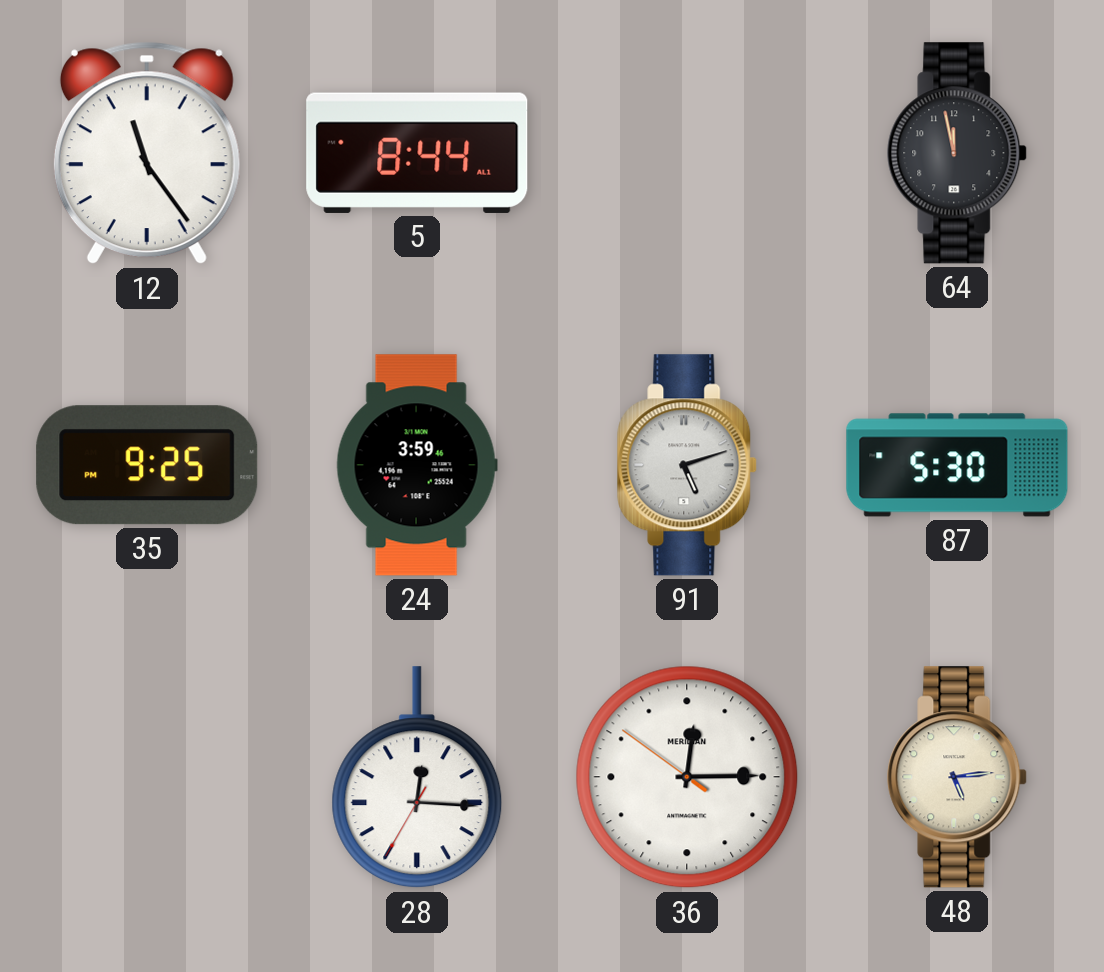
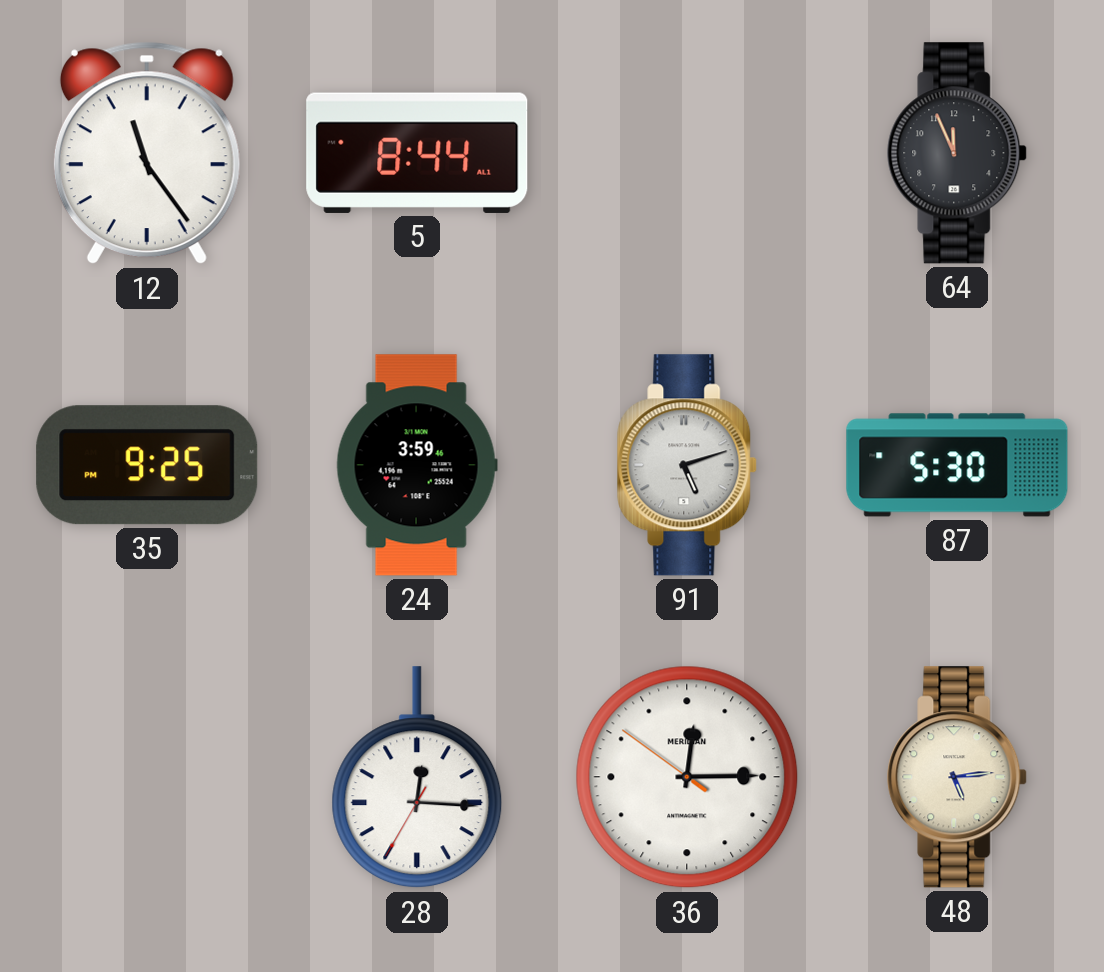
64: 11:58 -> 11:56
